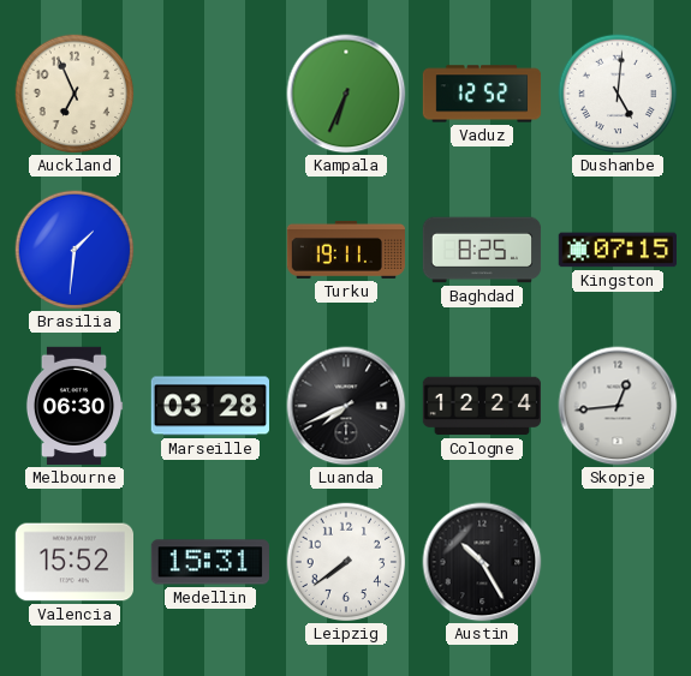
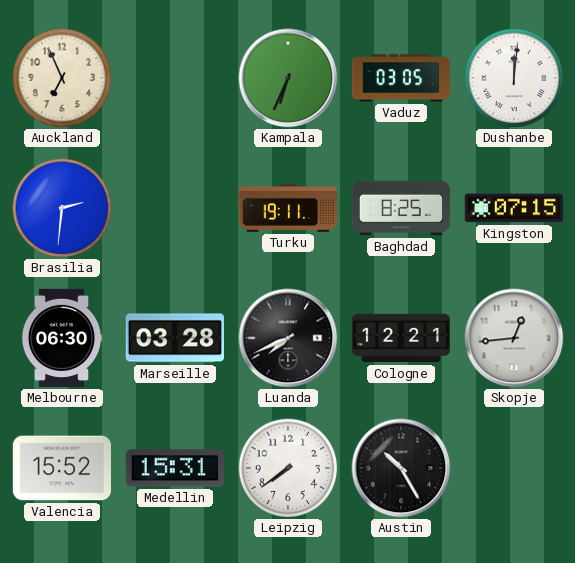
Vaduz: 12:52 -> 03:05
Dushanbe: 5:01 -> 12:01
Brasilia: 1:31 -> 2:31
Cologne: 12:24 -> 12:21
